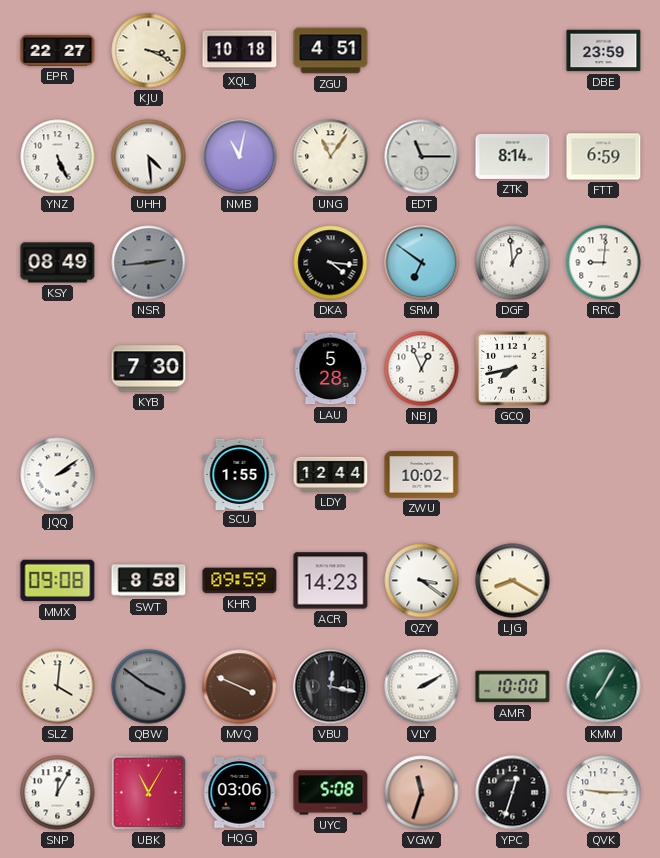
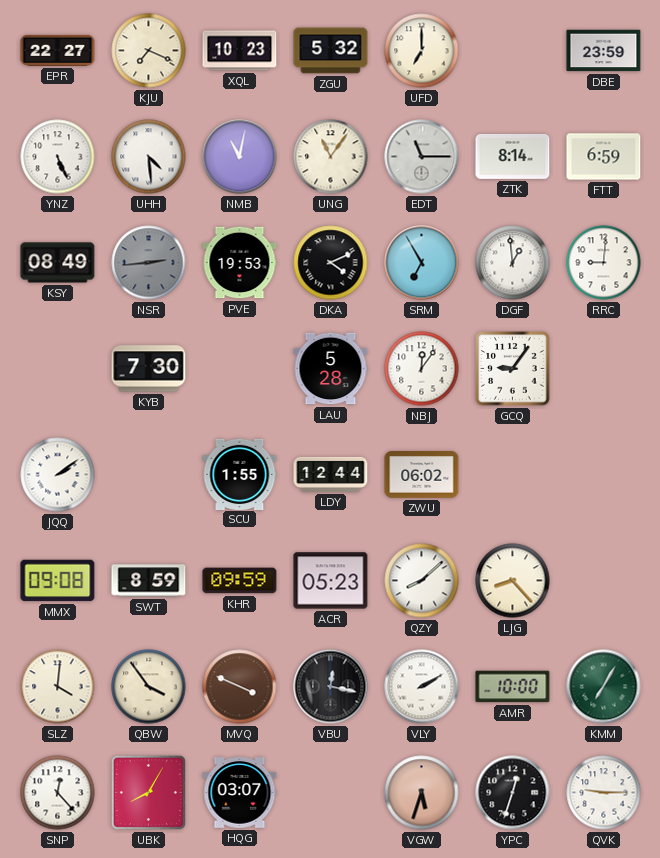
KJU: 3:19 -> 7:19
XQL: 10:18 -> 10:23
ZGU: 4:51 -> 5:32
UFD: none -> 7:00
PVE: none -> 19:53
DKA: 4:16 -> 4:11
SRM: 6:51 -> 6:55
NBJ: 12:56 -> 12:06
GCQ: 7:43 -> 9:06
ZWU: 10:02 -> 06:02
SWT: 8:58 -> 8:59
ACR: 14:23 -> 05:23
QZY: 3:21 -> 8:08
LJG: 8:20 -> 8:23
QBW: 3:51 -> 3:54
QBW dial: grey -> cream
SNP: 12:05 -> 12:23
UBK: 11:05 -> 8:05
HQG: 03:06 -> 03:07
UYC: 5:08 -> none
VGW: 11:33 -> 5:33
